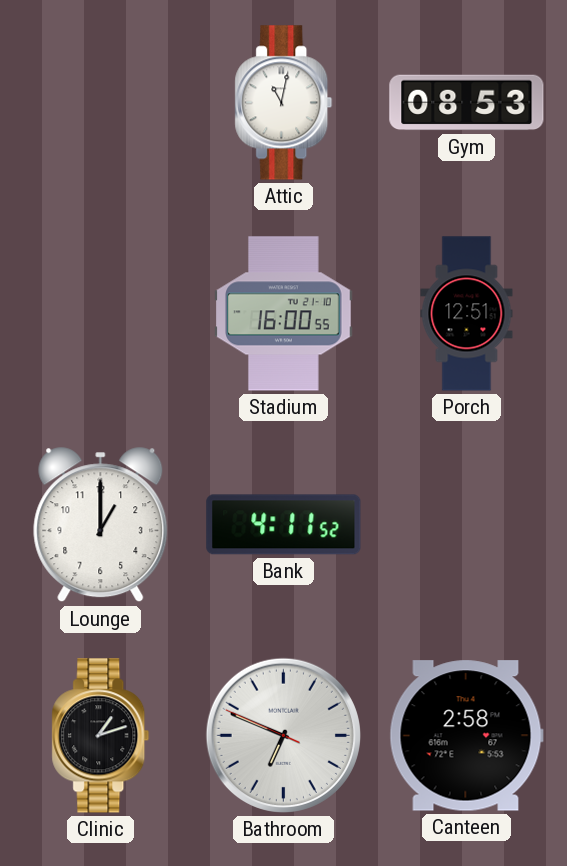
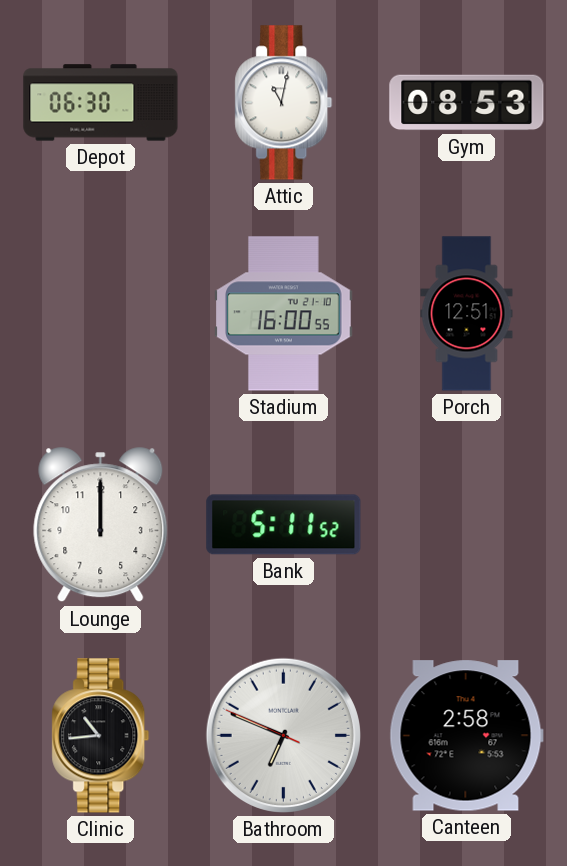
Depot: none -> 06:30
Lounge: 1:00 -> 12:00
Bank: 4:11 -> 5:11
Clinic: 1:12 -> 10:44
